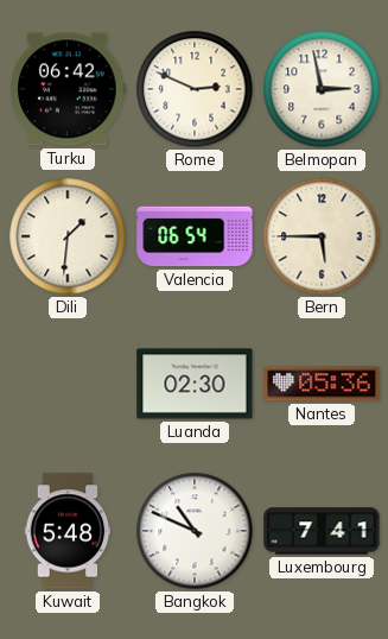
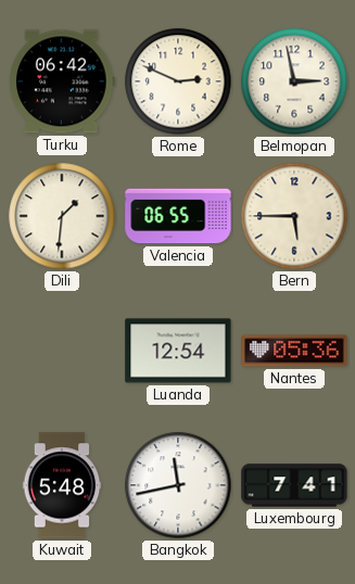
Valencia: 06:54 -> 06:55
Luanda: 02:30 -> 12:54
Bangkok: 10:49 -> 11:43
